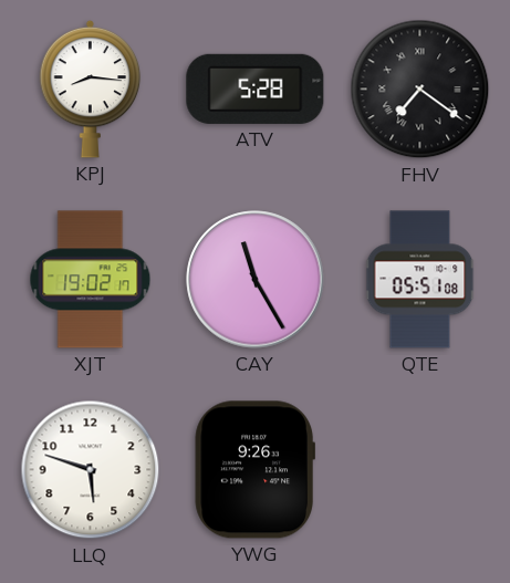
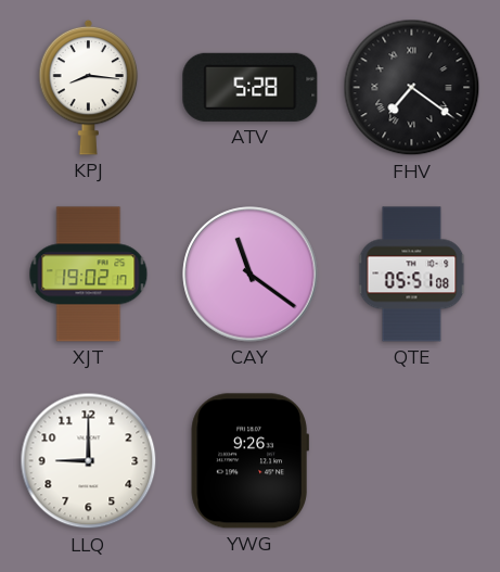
CAY: 11:25 -> 11:21
LLQ: 5:48 -> 9:00
